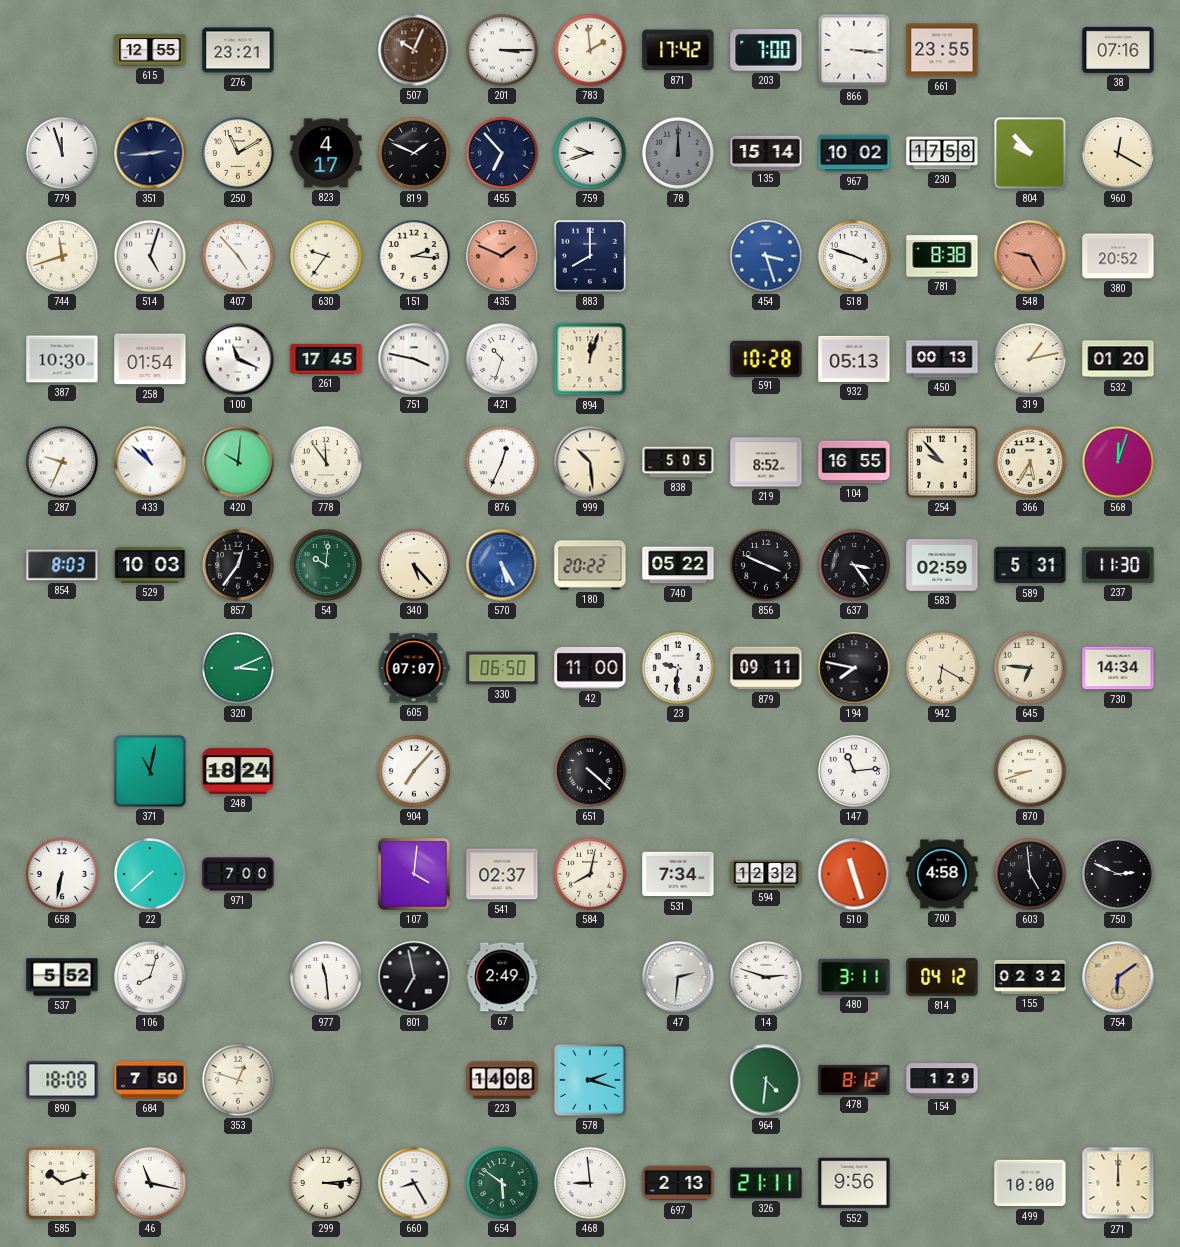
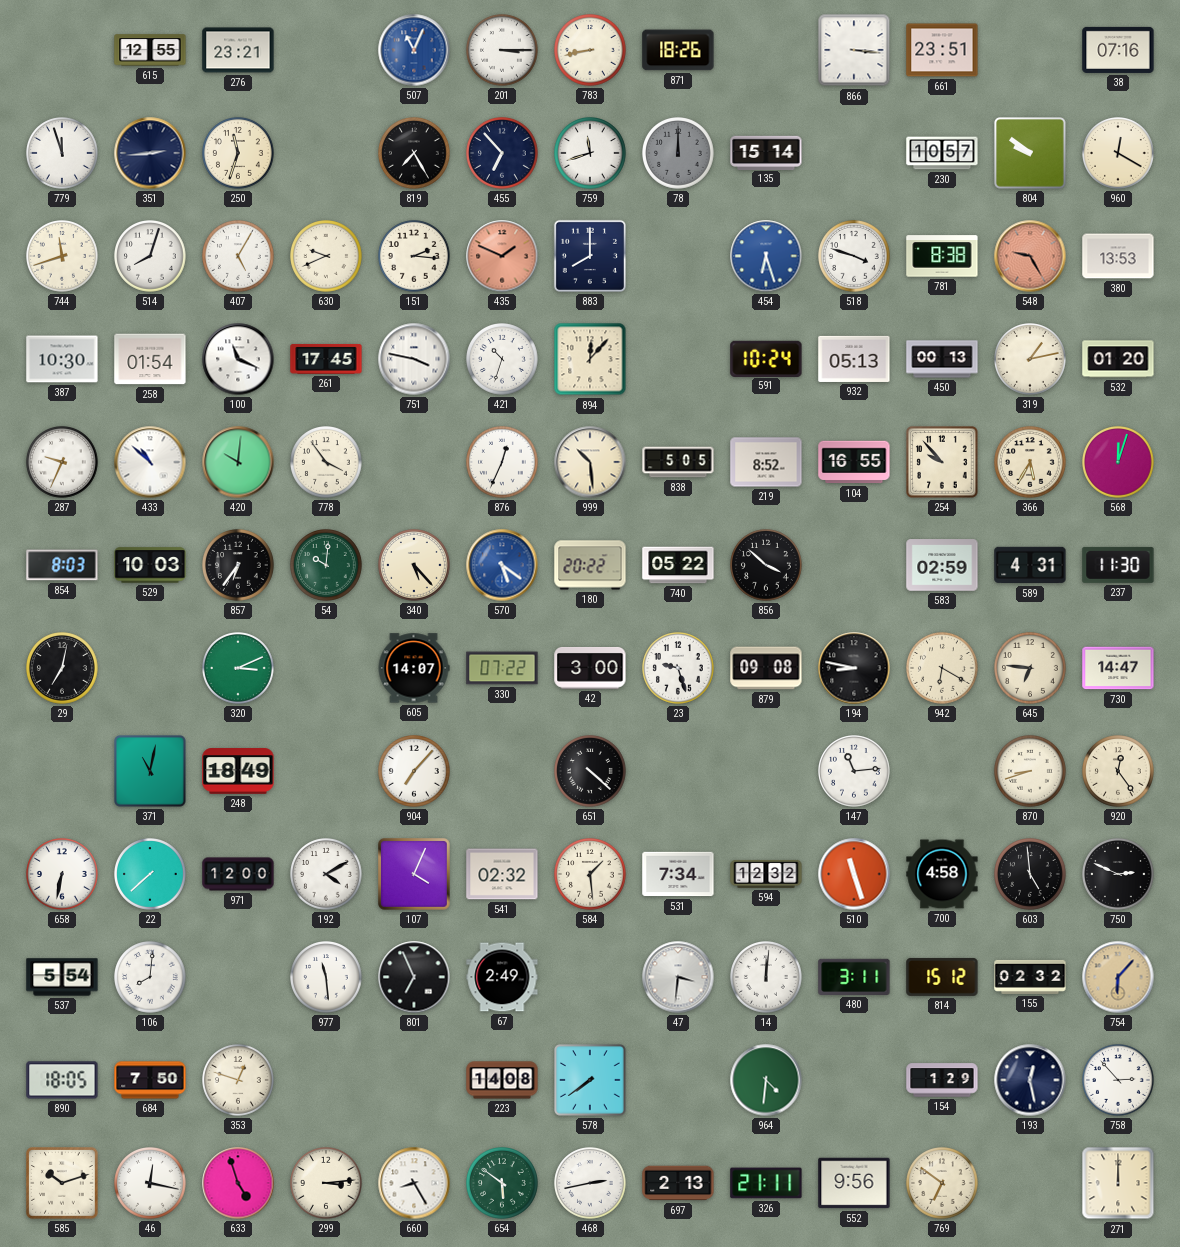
507: 10:04 -> 11:04
507 dial: brown -> blue
783: 1:59 -> 8:43
871: 17:42 -> 18:26
203: 7:00 -> none
661: 23:55 -> 23:51
250: 11:10 -> 11:33
823: 4:17 -> none
819: 1:49 -> 7:25
759: 9:42 -> 11:42
967: 10:02 -> none
230: 17:58 -> 10:57
804: 9:53 -> 9:51
514: 5:03 -> 8:03
407: 4:53 -> 5:05
630: 9:36 -> 9:41
454: 3:27 -> 6:27
380: 20:52 -> 13:53
894: 12:03 -> 12:07
591: 10:28 -> 10:24
778: 11:54 -> 3:54
857: 12:36 -> 6:36
570: 5:25 -> 5:21
856: 3:49 -> 3:52
637: 3:24 -> none
589: 5:31 -> 4:31
29: none -> 7:02
605: 07:07 -> 14:07
330: 06:50 -> 07:22
42: 11:00 -> 3:00
23: 9:31 -> 9:27
879: 09:11 -> 09:08
194: 7:47 -> 8:47
730: 14:34 -> 14:47
248: 18:24 -> 18:49
920: none -> 12:24
971: 7:00 -> 12:00
192: none -> 4:10
107: 4:01 -> 4:04
541: 02:37 -> 02:32
584: 8:02 -> 1:29
537: 5:52 -> 5:54
106: 8:03 -> 8:01
801: 6:58 -> 6:56
47: 2:31 -> 3:31
14: 2:48 -> 12:01
814: 04:12 -> 15:12
754: 6:09 -> 6:07
890: 18:08 -> 18:05
578: 2:18 -> 7:39
478: 8:12 -> none
193: none -> 12:28
758: none -> 2:53
46: 11:17 -> 12:17
633: none -> 4:57
468: 8:59 -> 2:43
769: none -> 6:51
499: 10:00 -> none
